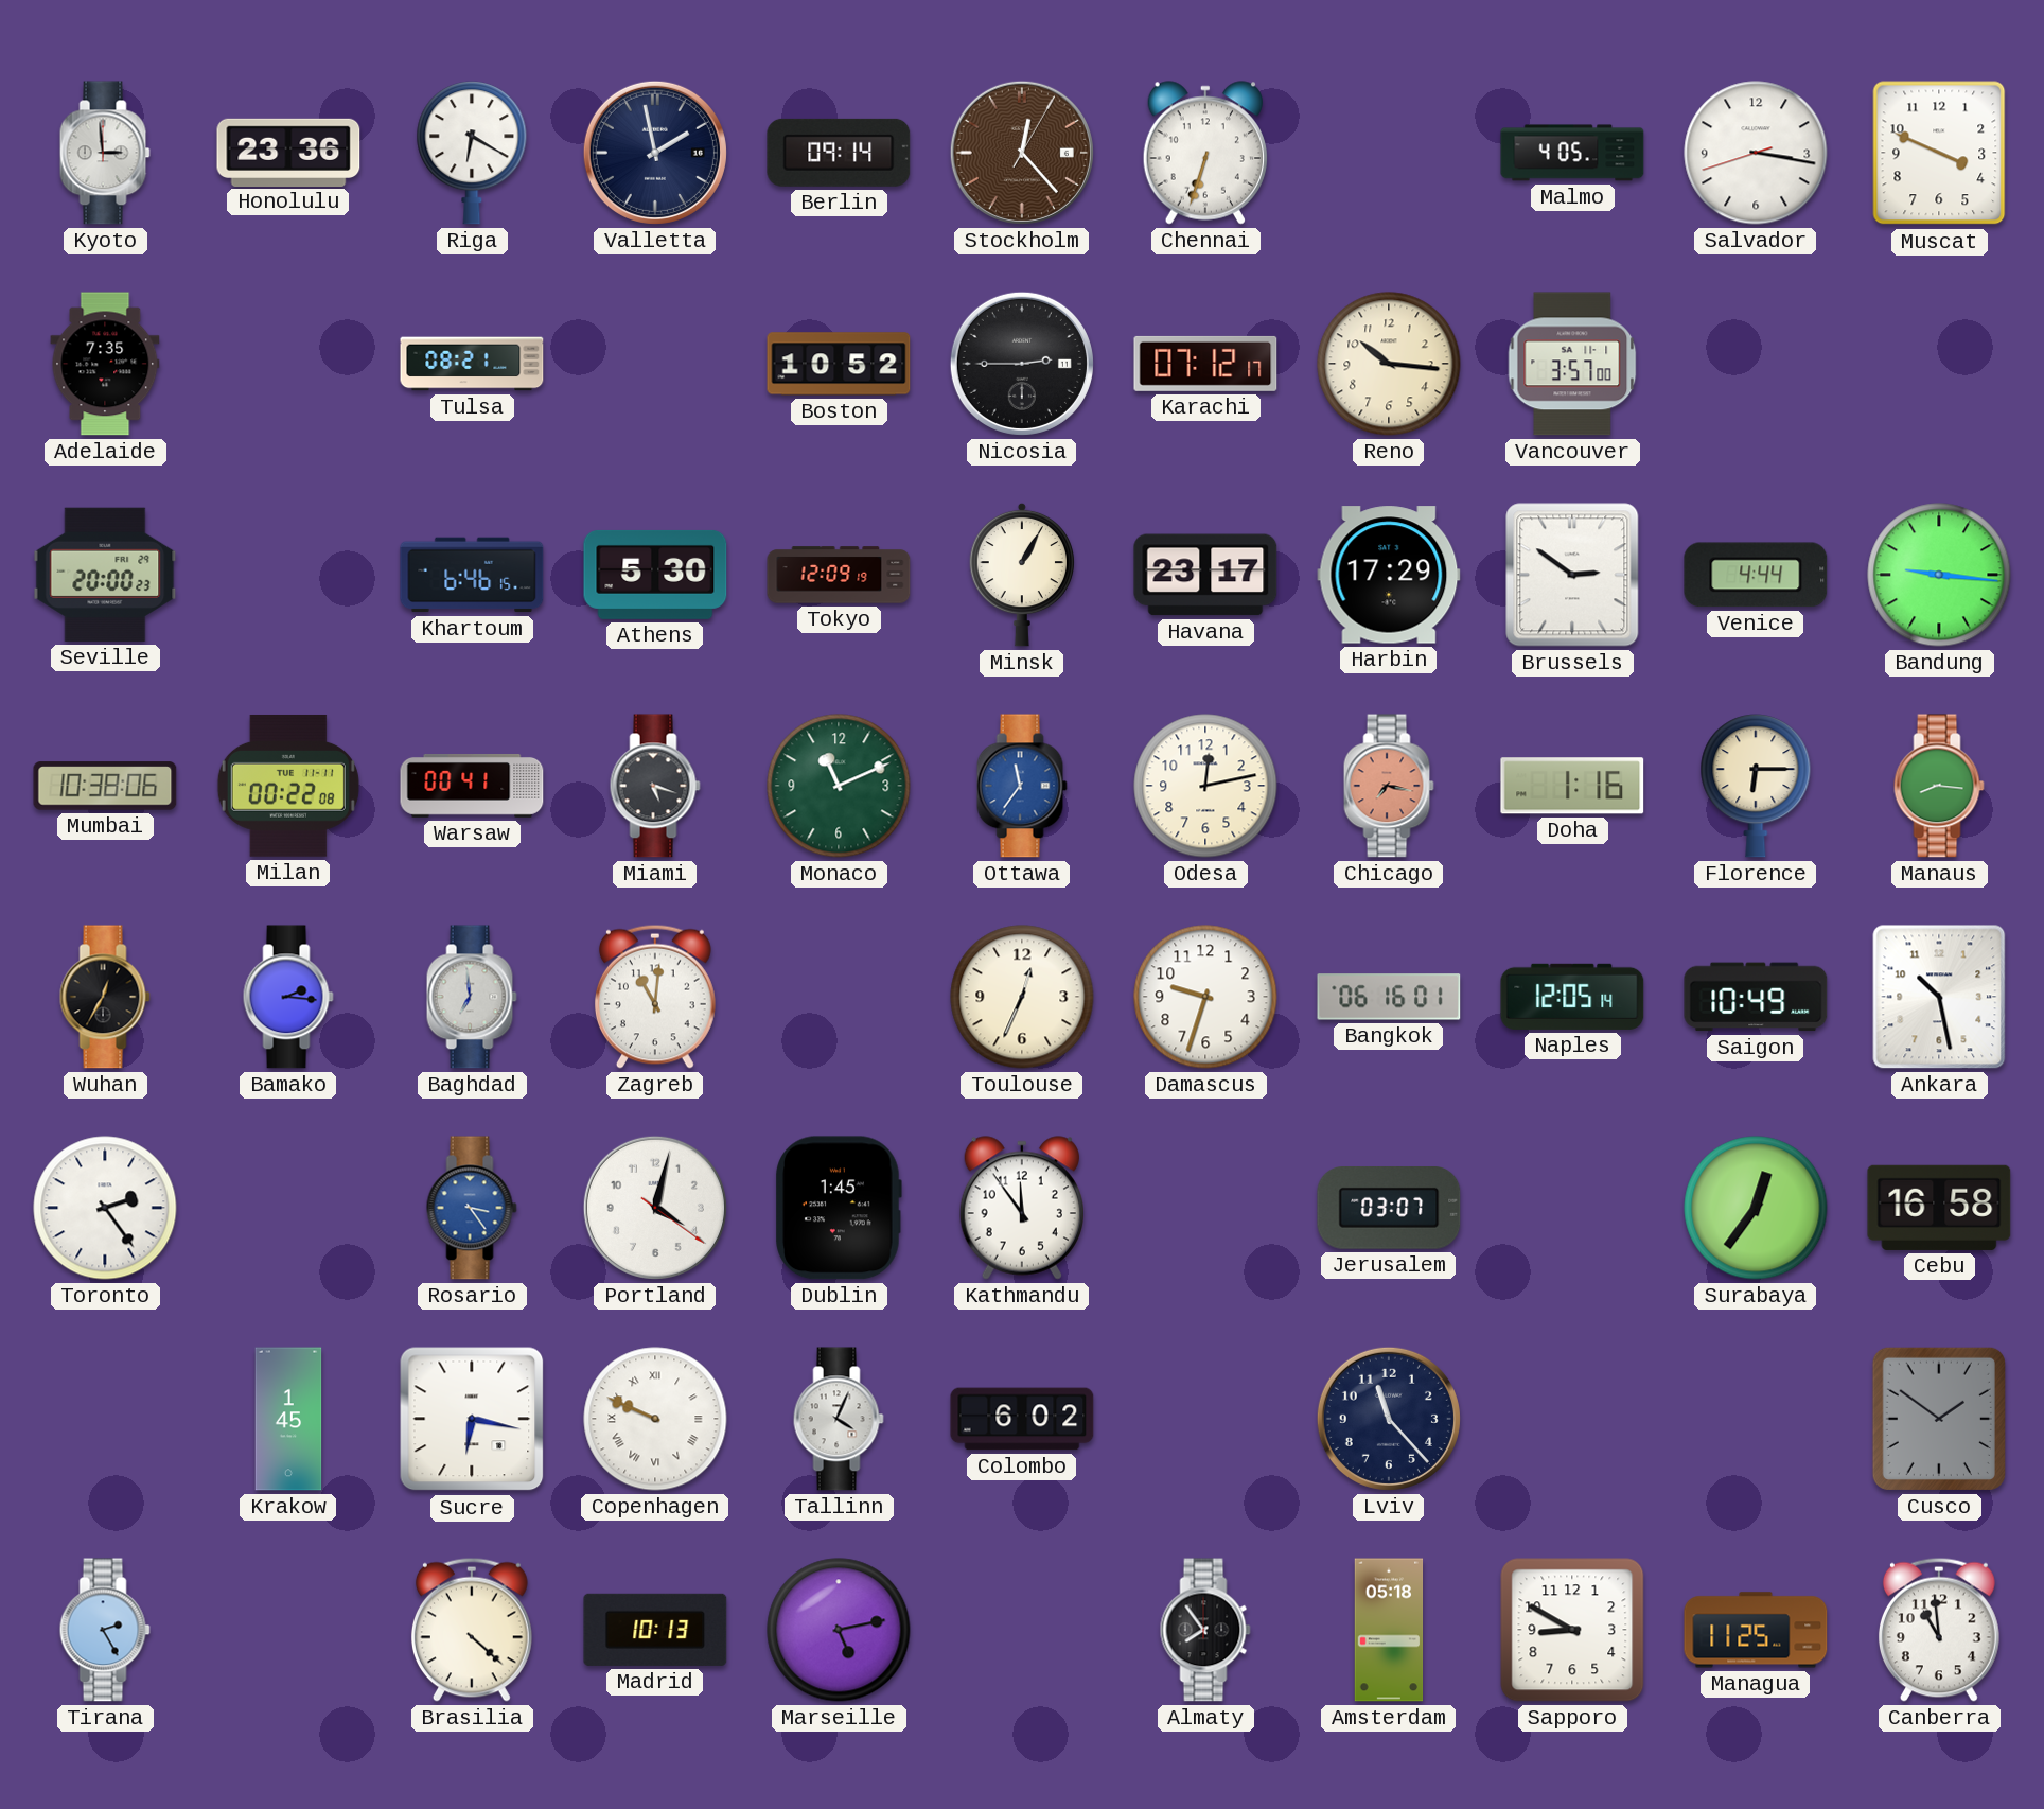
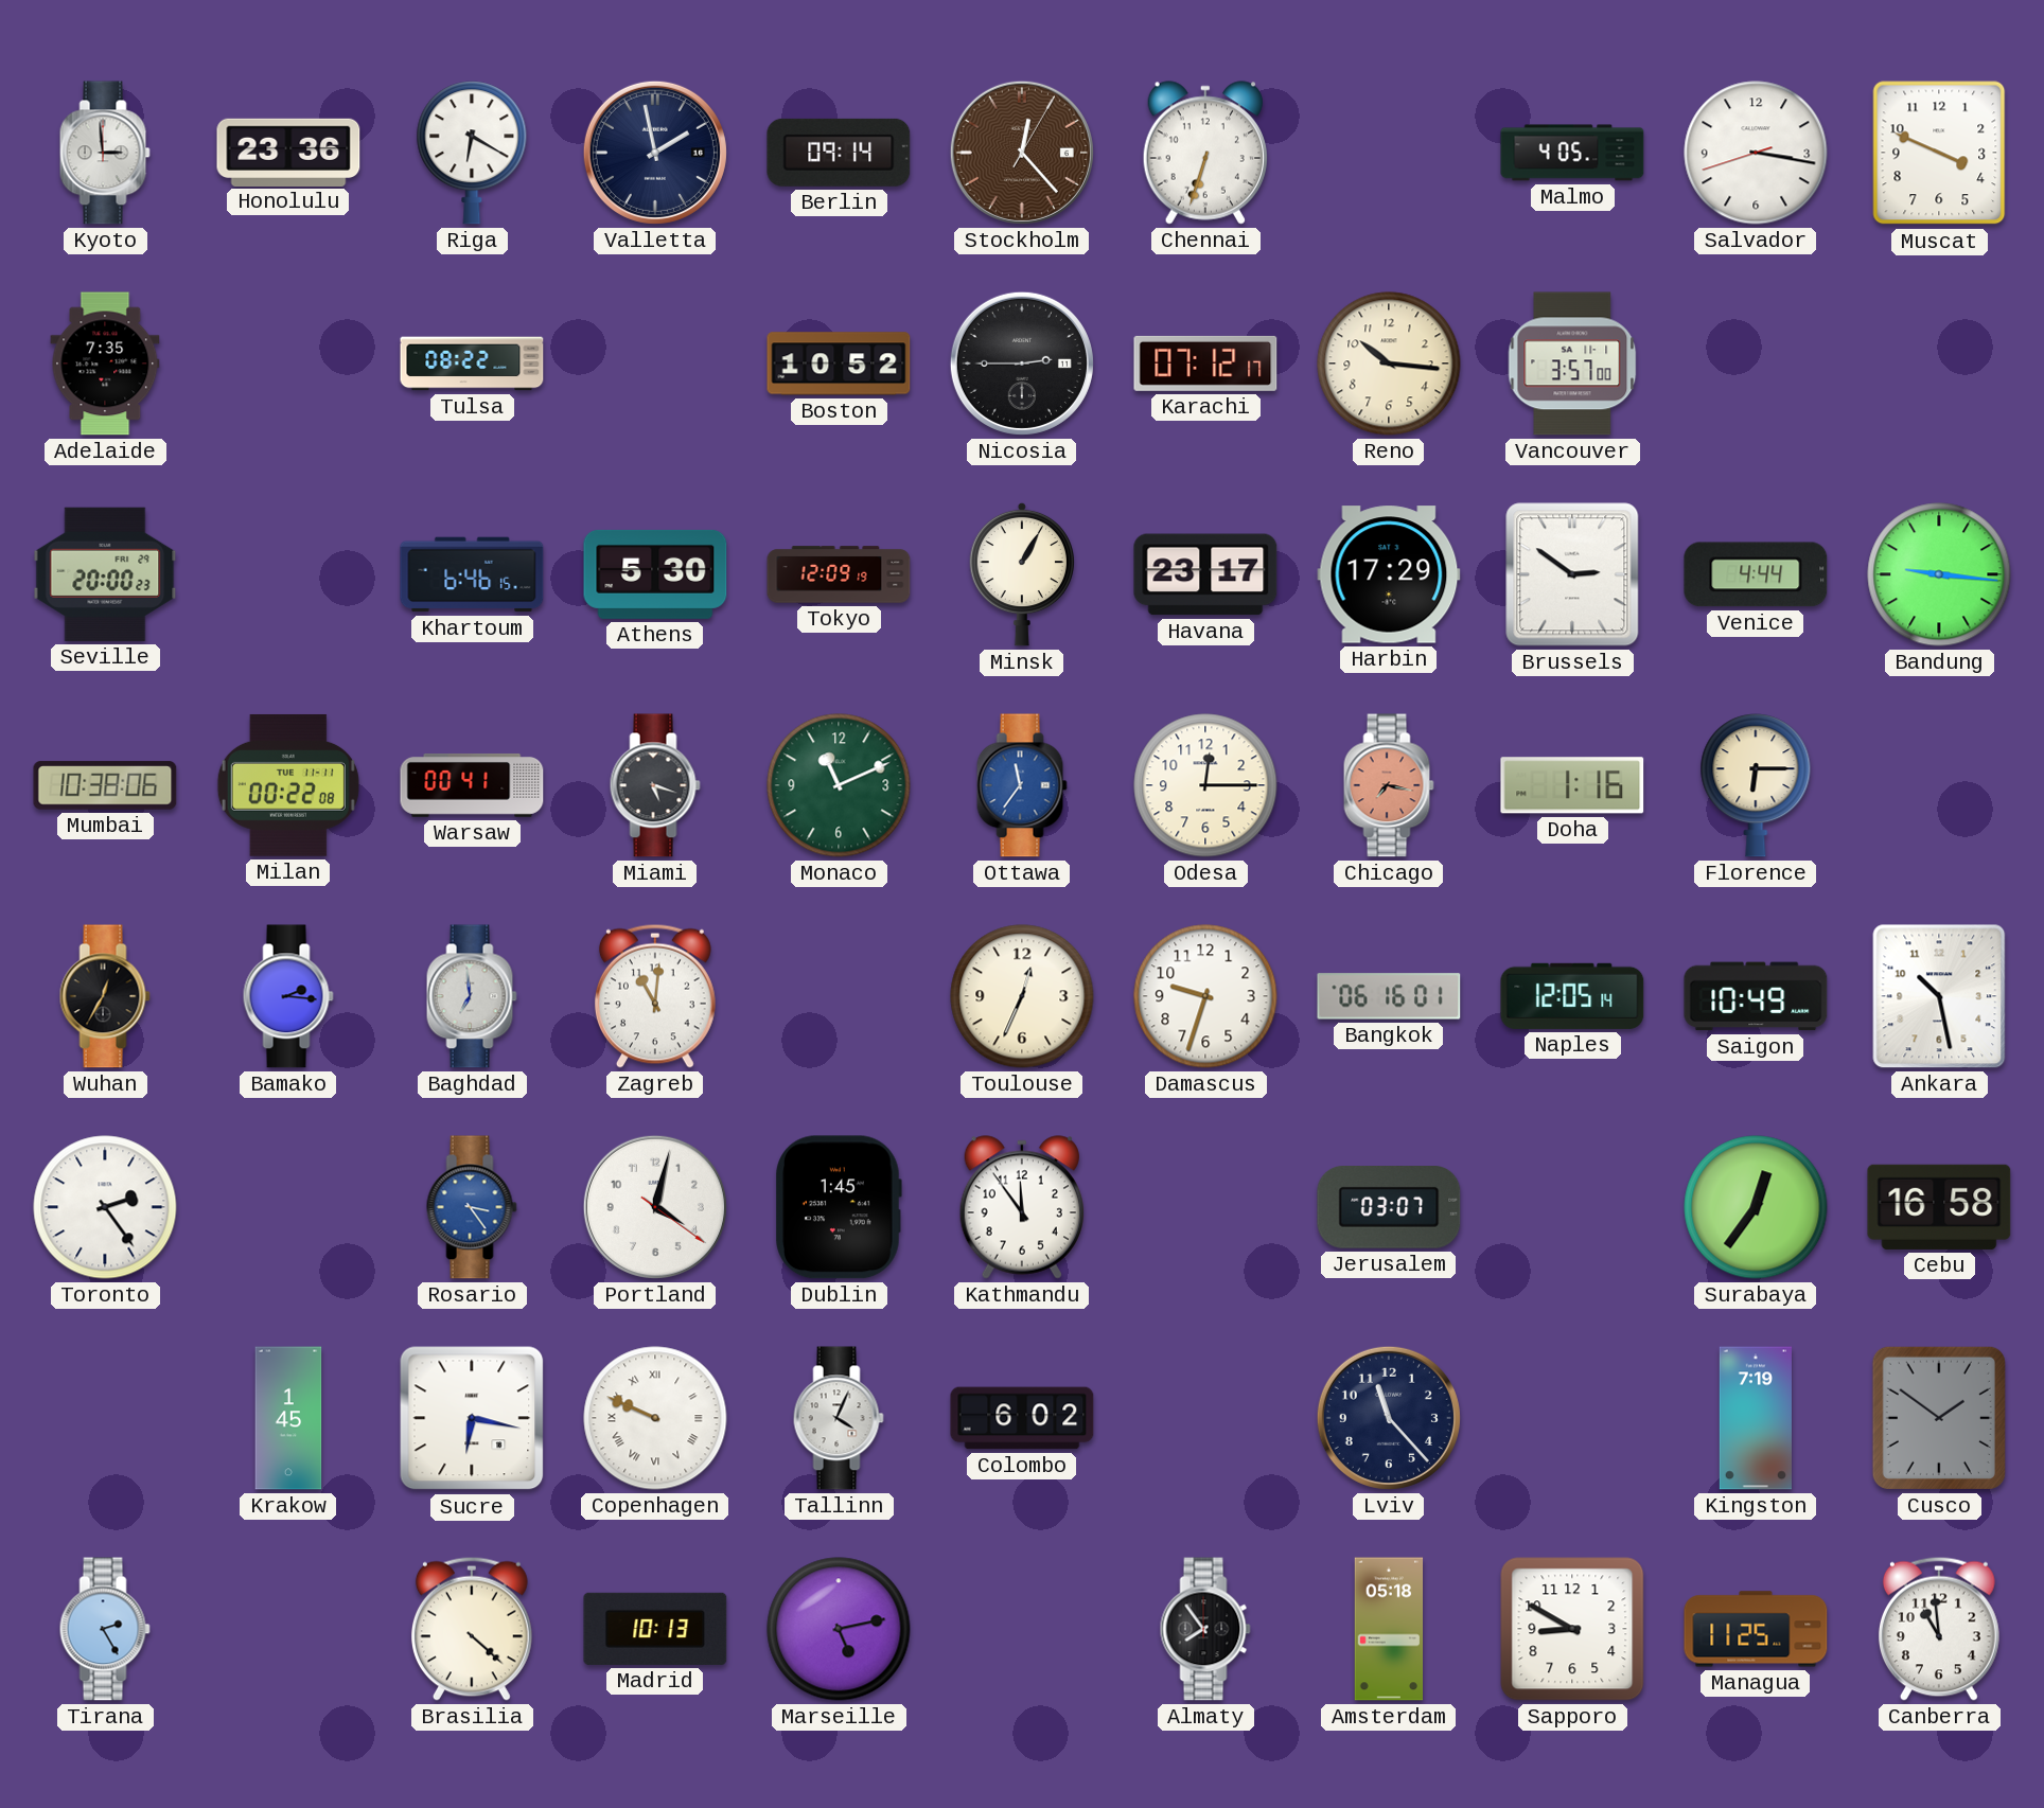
Tulsa: 08:21 -> 08:22
Odesa: 12:13 -> 12:15
Manaus: 8:16 -> none
Kingston: none -> 7:19
